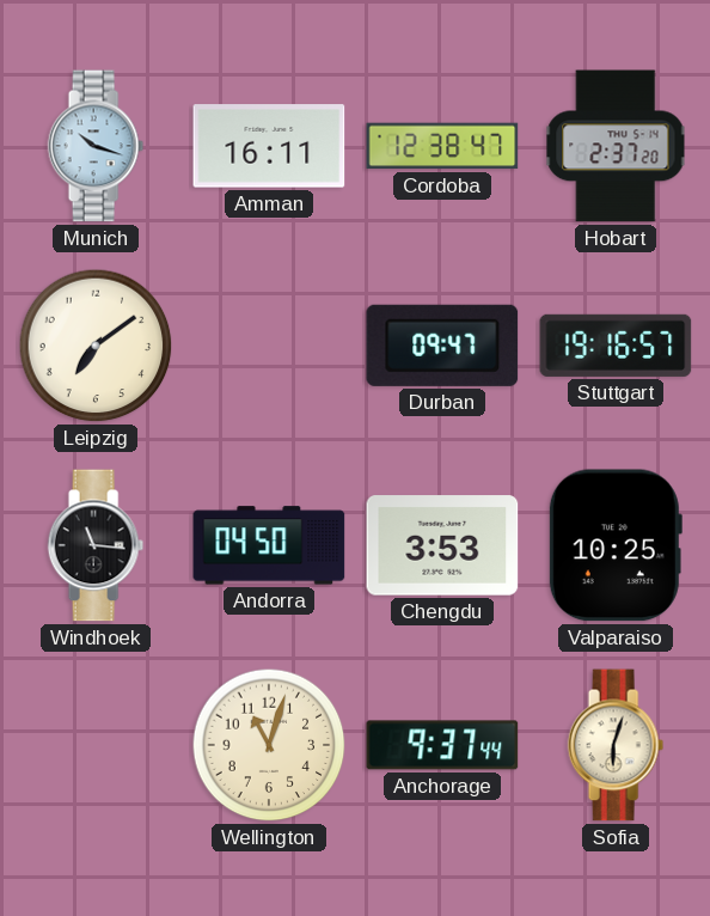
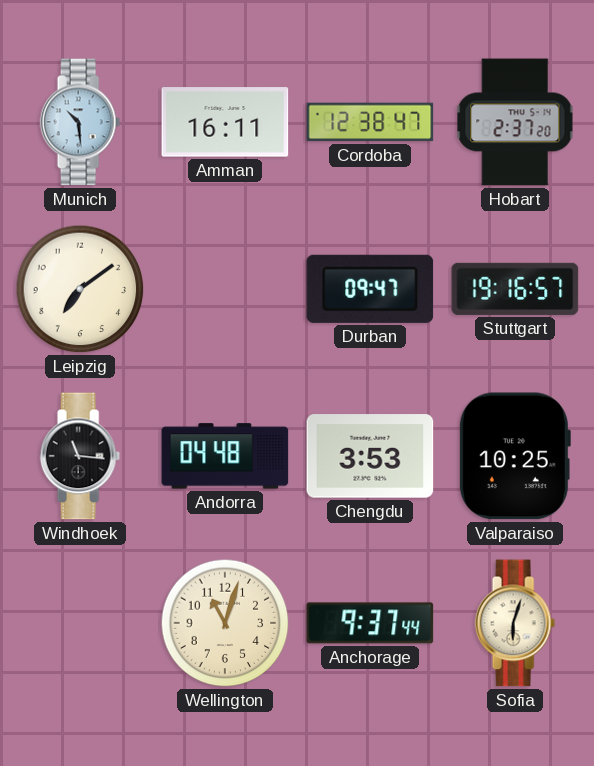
Munich: 10:18 -> 10:29
Andorra: 04:50 -> 04:48
